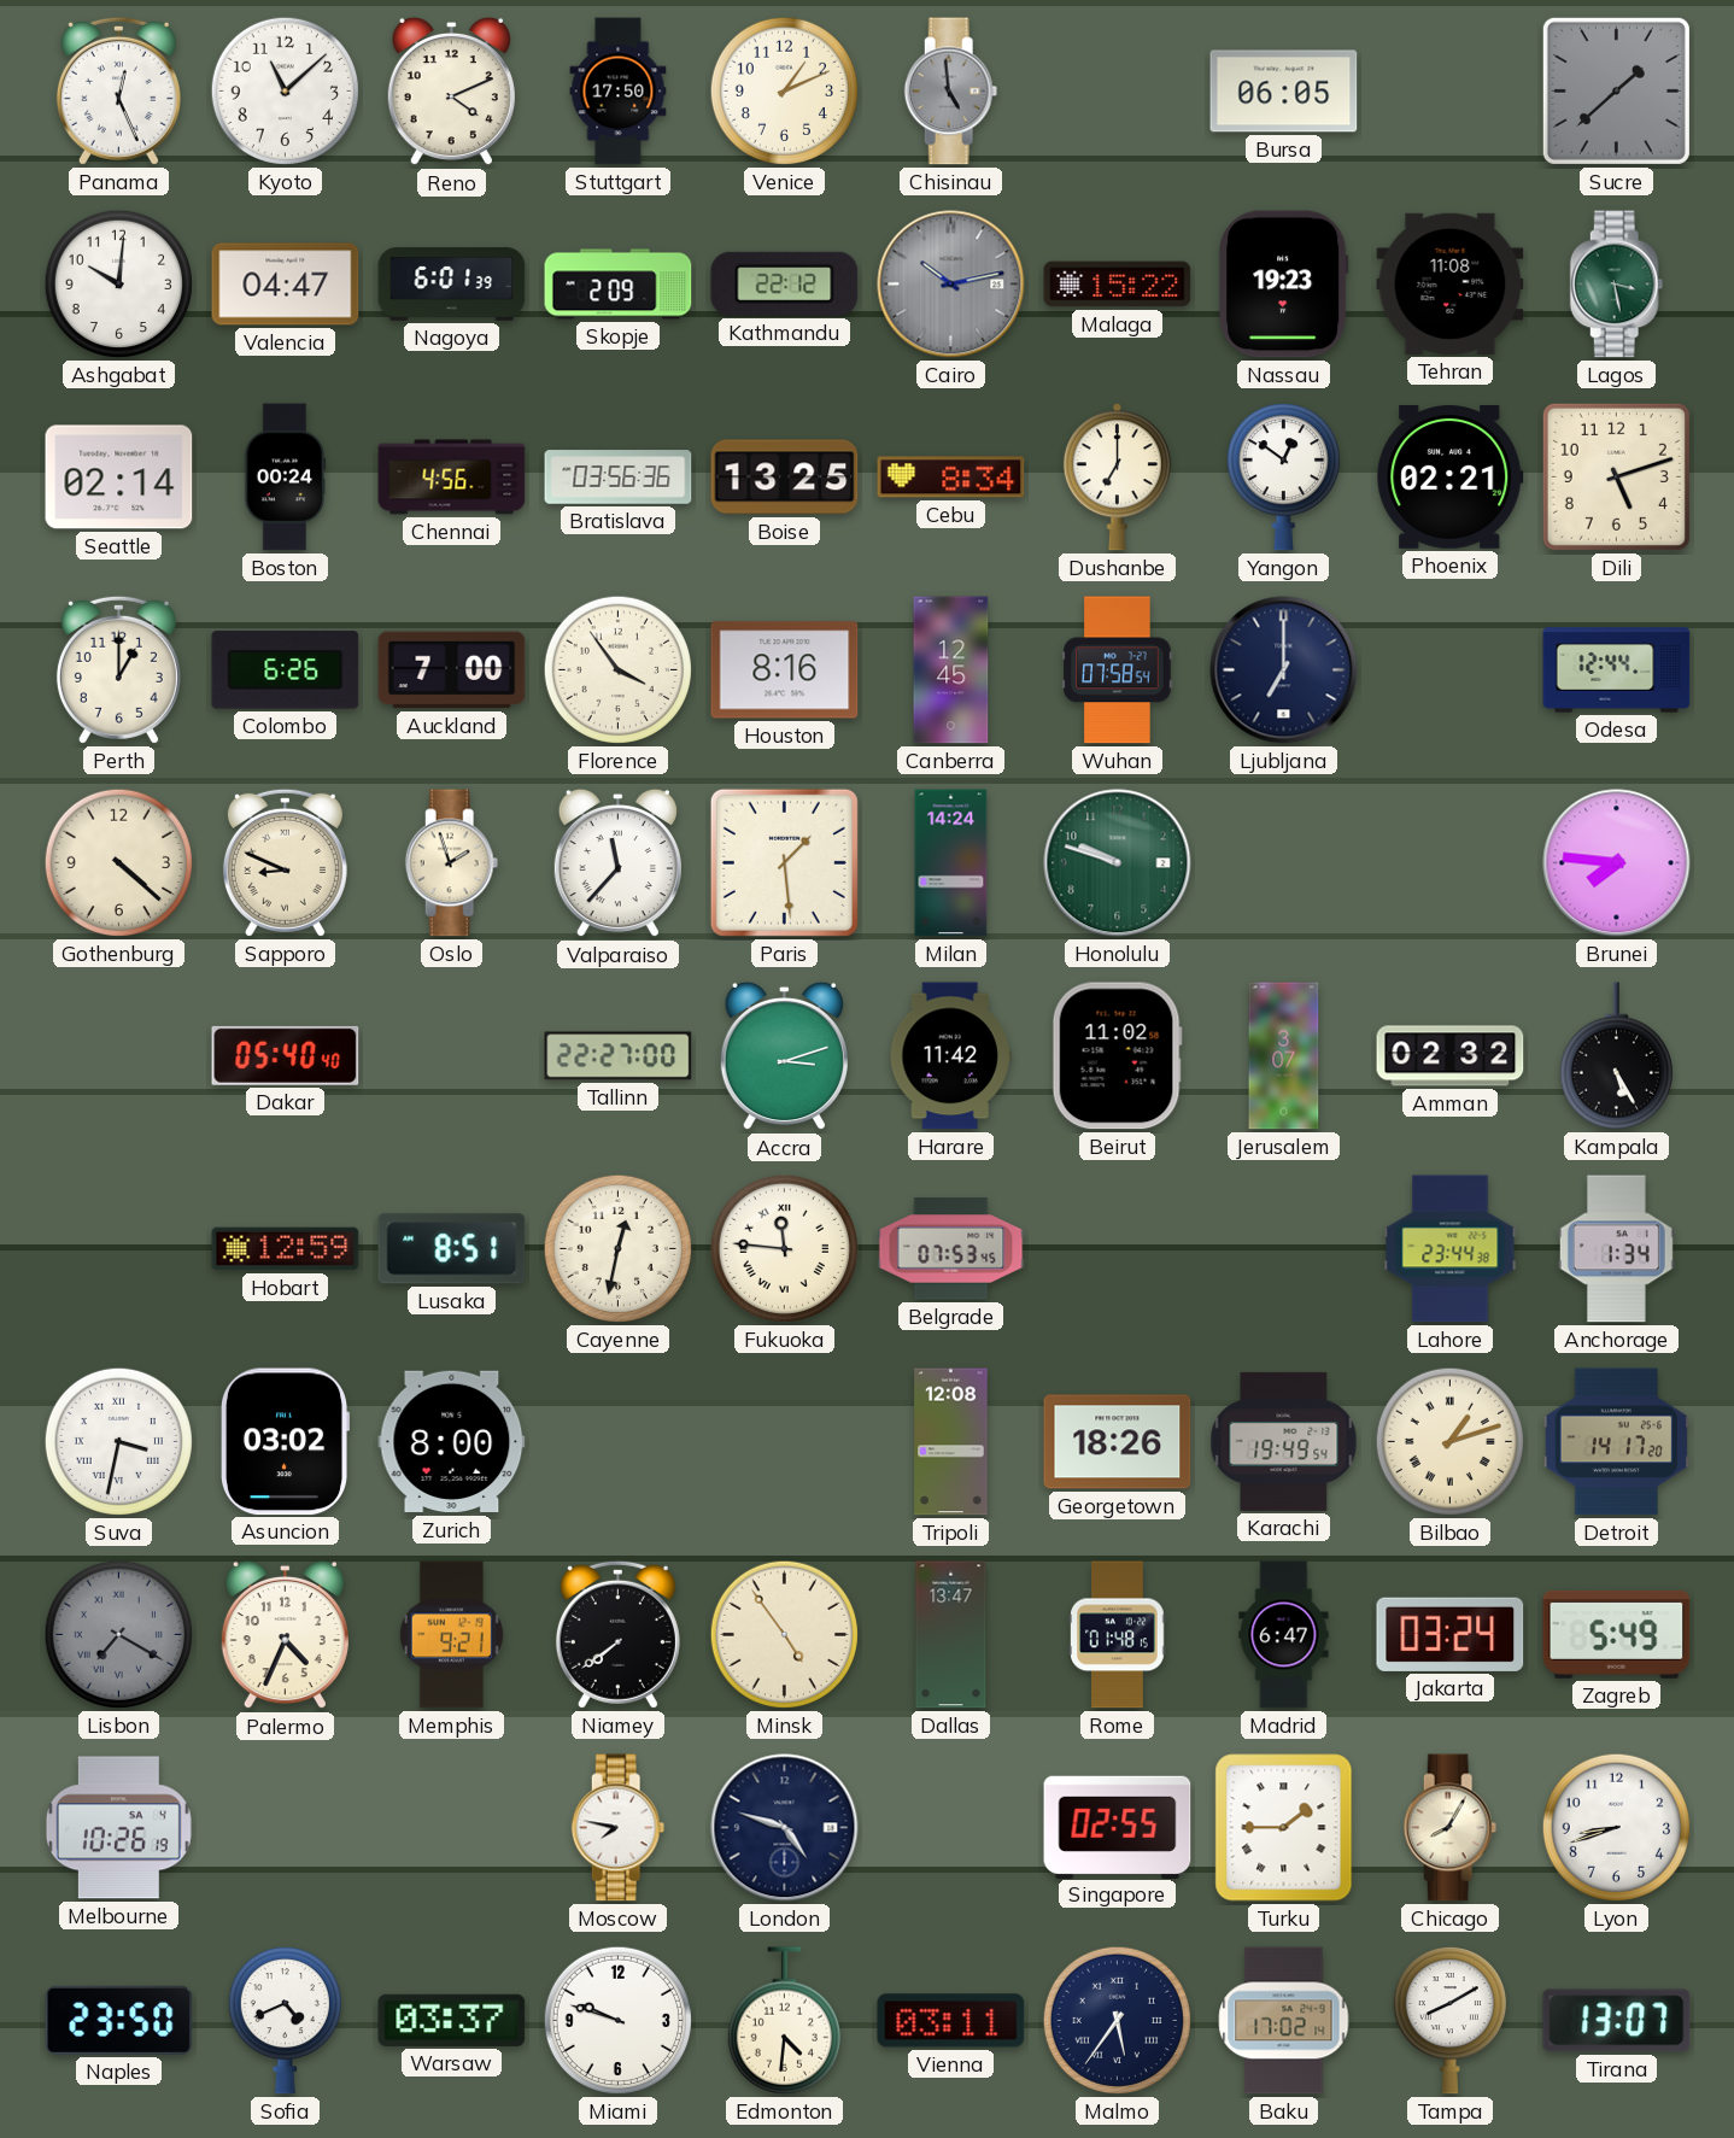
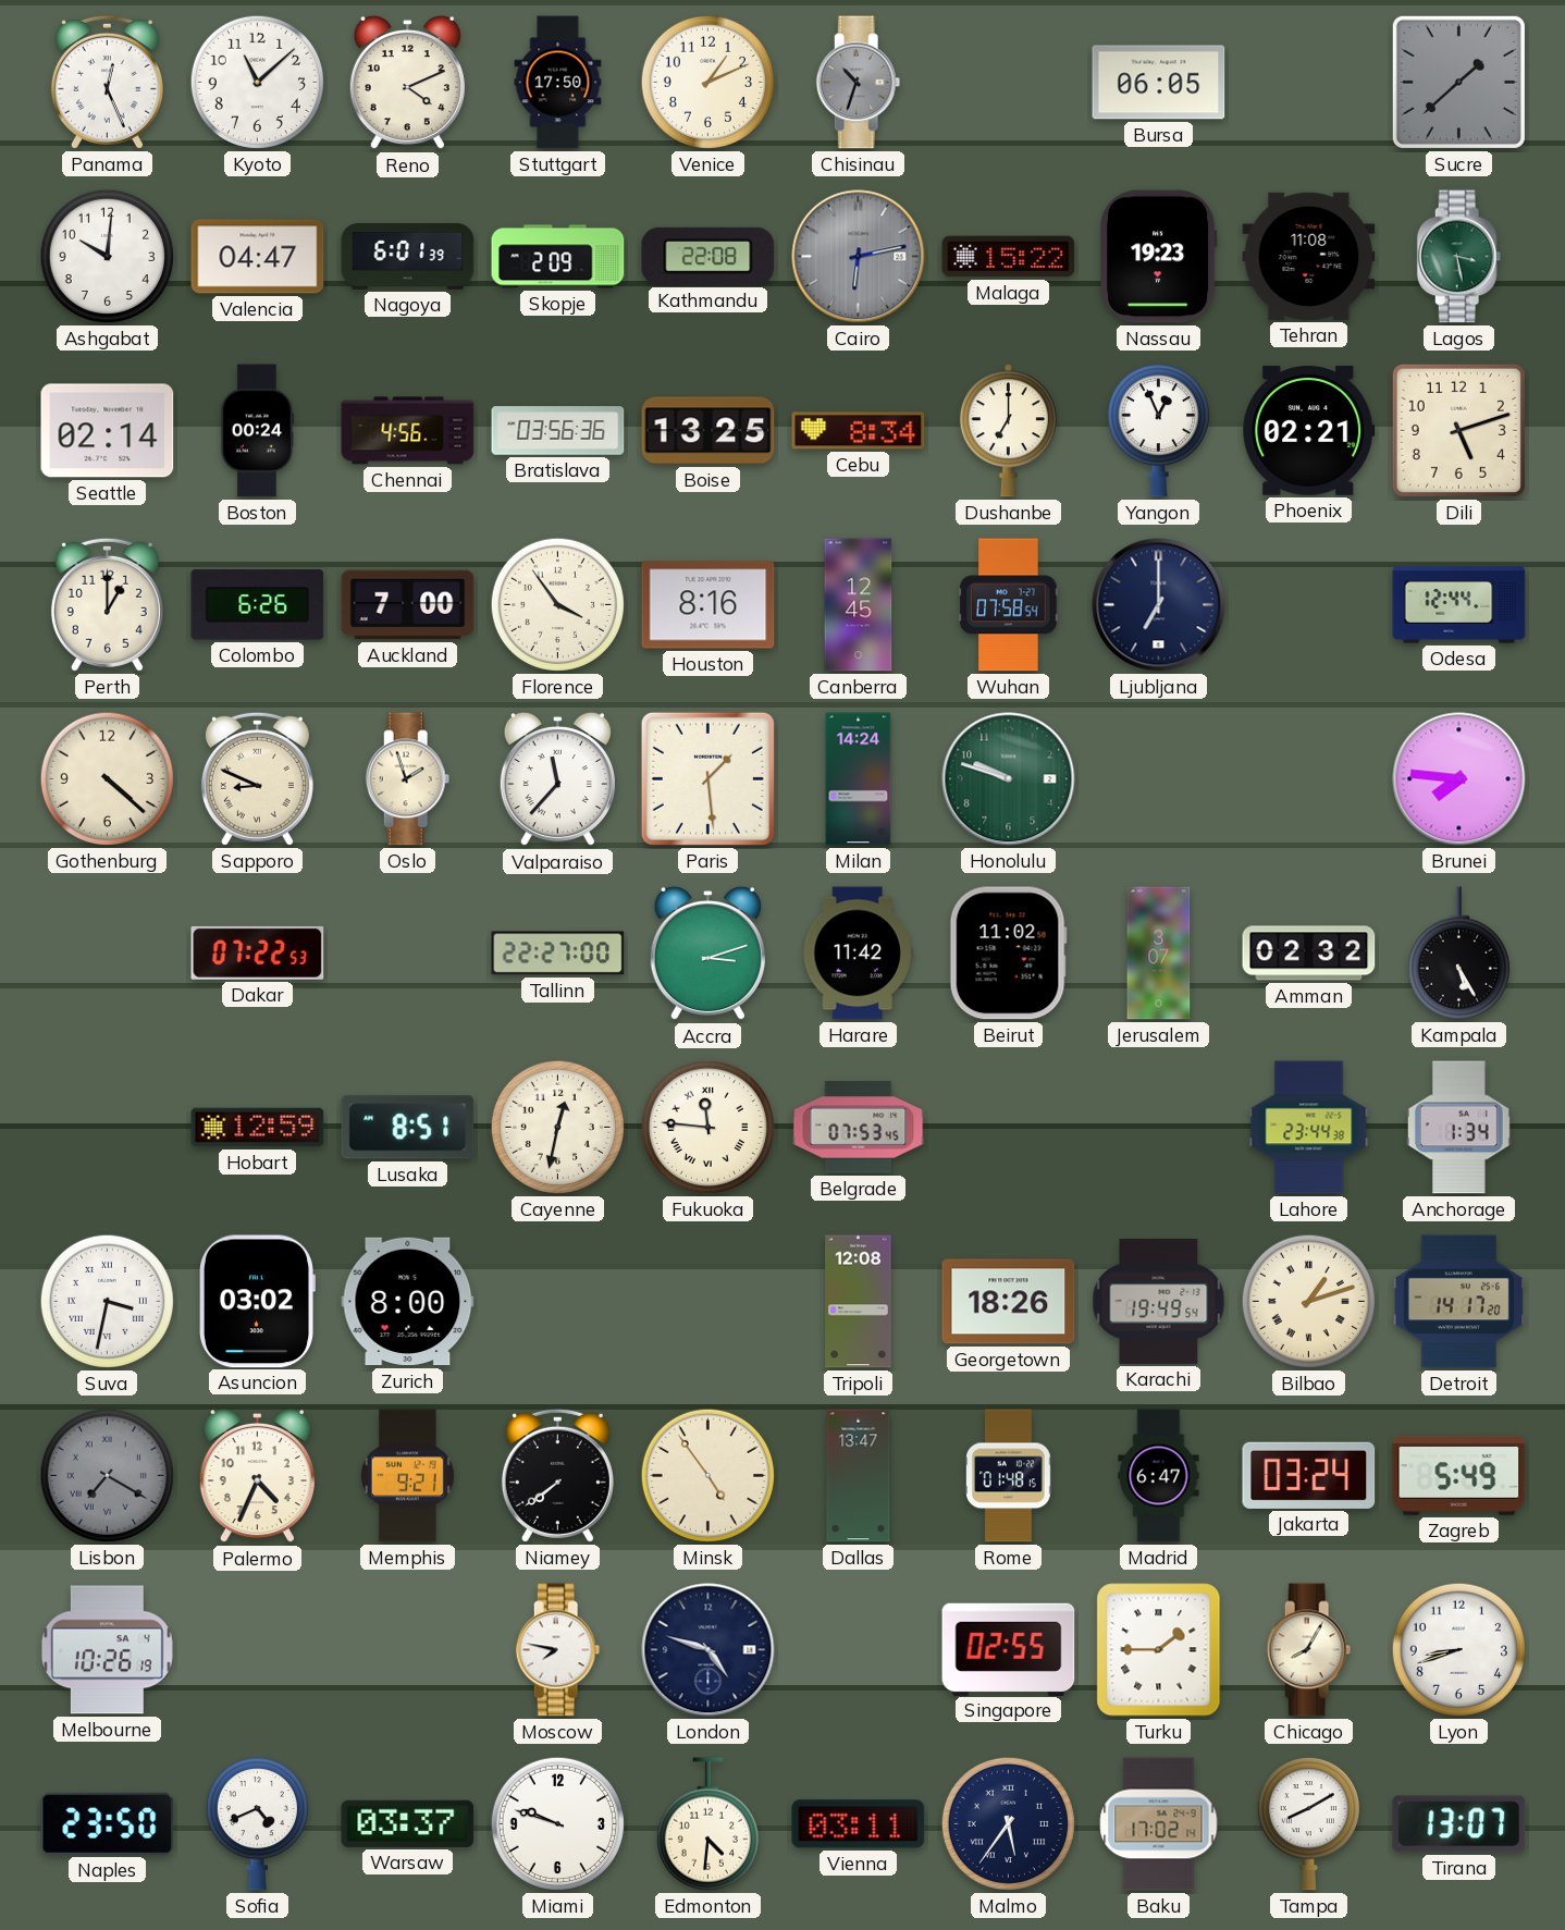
Chisinau: 4:59 -> 10:33
Kathmandu: 22:12 -> 22:08
Cairo: 10:13 -> 6:13
Yangon: 12:51 -> 12:56
Dakar: 05:40 -> 07:22
